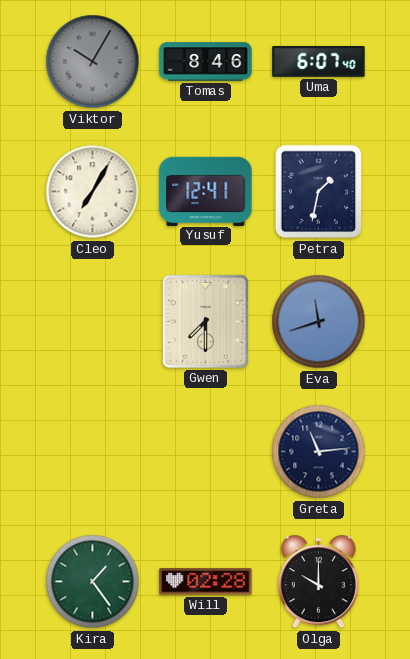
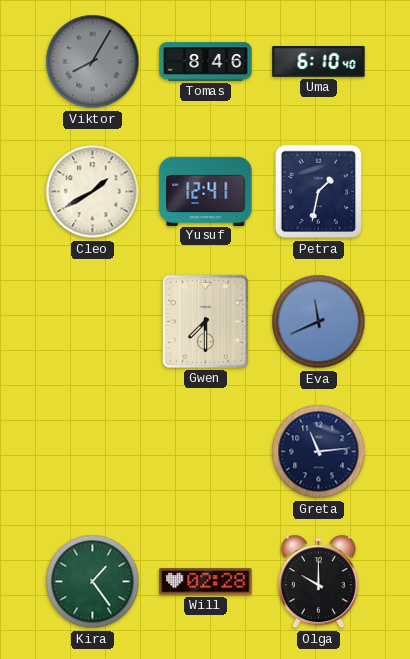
Viktor: 10:05 -> 8:05
Uma: 6:07 -> 6:10
Cleo: 7:05 -> 1:40
Eva: 11:42 -> 11:41
